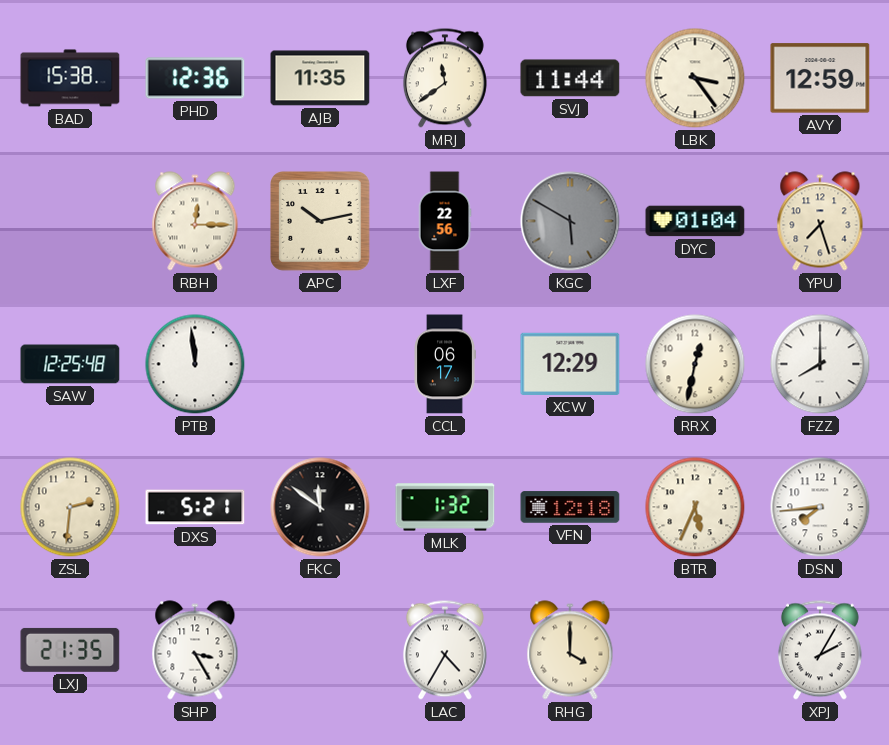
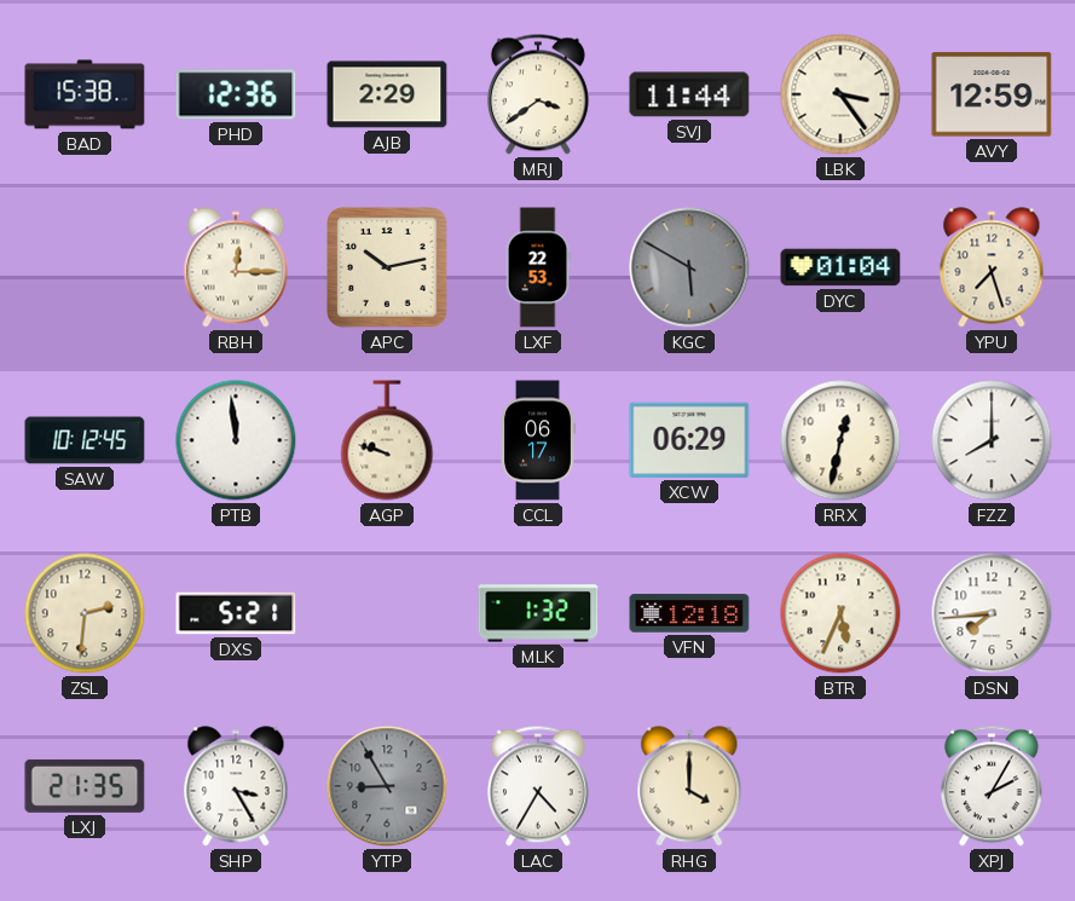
AJB: 11:35 -> 2:29
MRJ: 11:39 -> 3:39
LXF: 22:56 -> 22:53
SAW: 12:25 -> 10:12
AGP: none -> 9:48
XCW: 12:29 -> 06:29
FKC: 11:51 -> none
YTP: none -> 8:55
